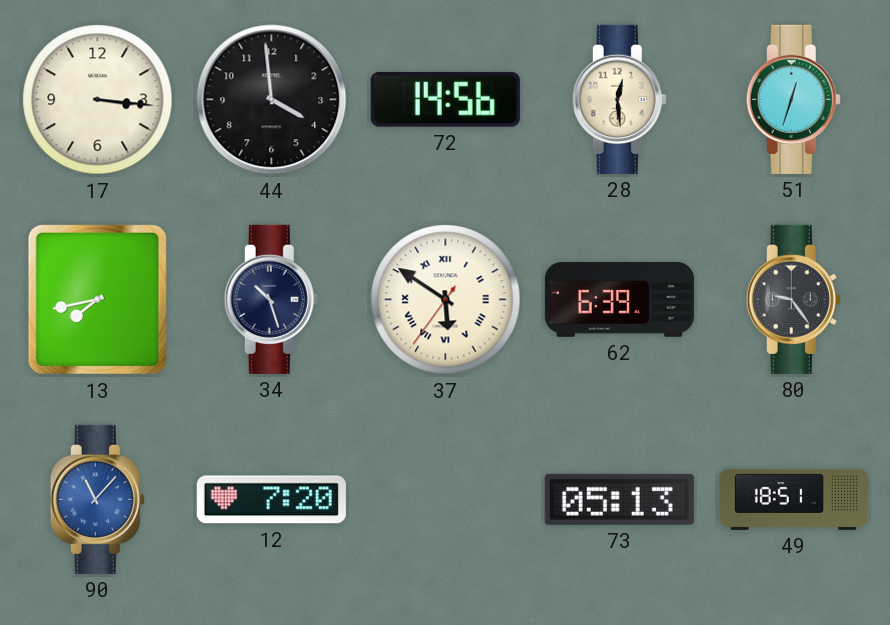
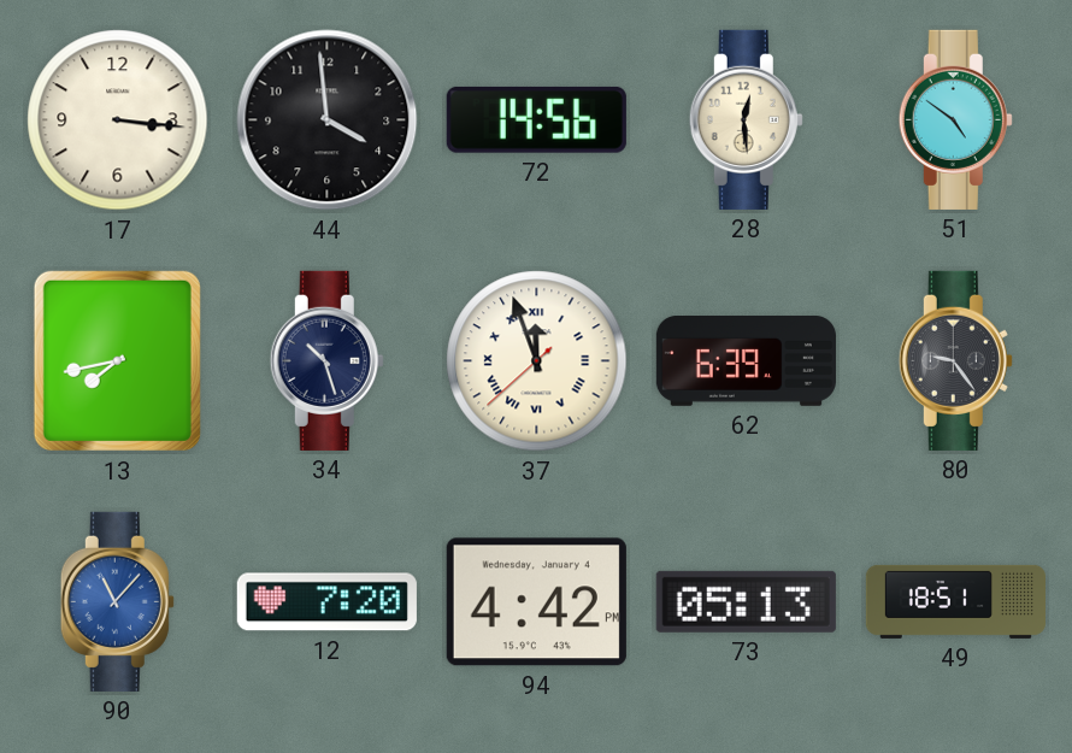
51: 12:33 -> 4:51
37: 5:50 -> 11:56
94: none -> 4:42
